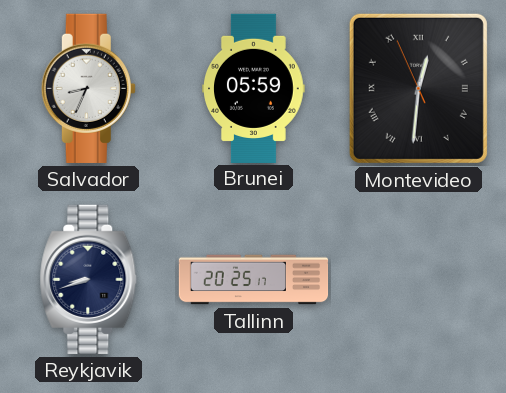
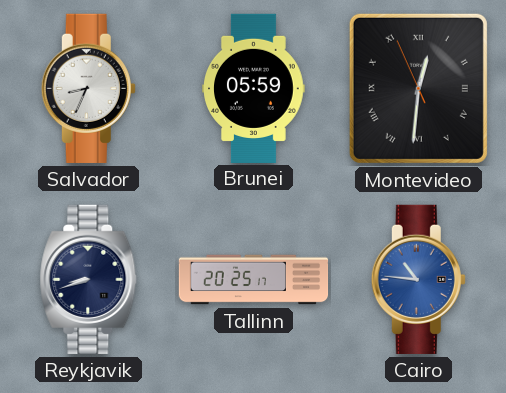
Cairo: none -> 10:46
